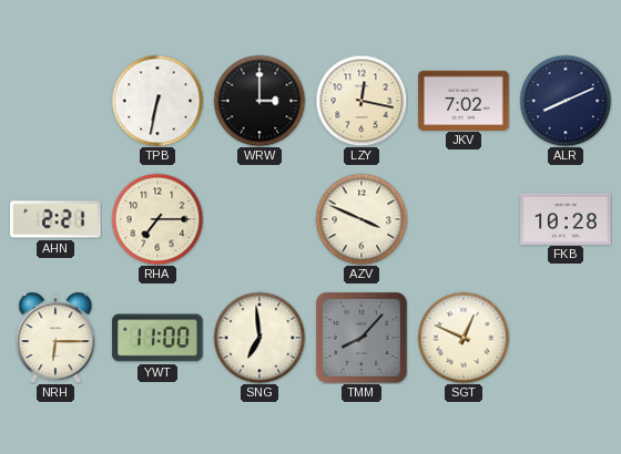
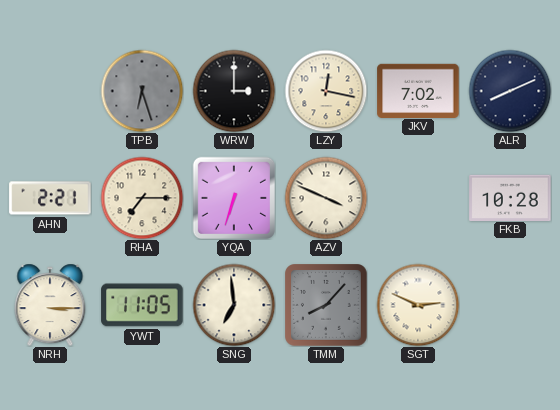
TPB: 6:32 -> 6:27
TPB dial: white -> grey
YQA: none -> 6:33
NRH: 6:15 -> 3:15
YWT: 11:00 -> 11:05
SGT: 12:49 -> 2:49
